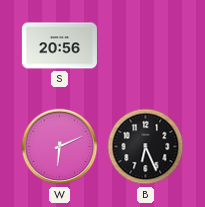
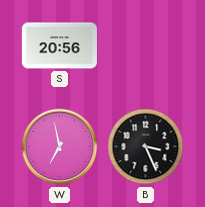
W: 6:11 -> 6:58
B: 6:26 -> 3:26
